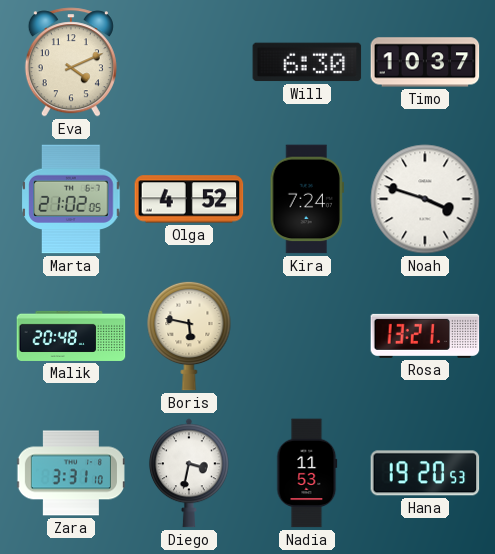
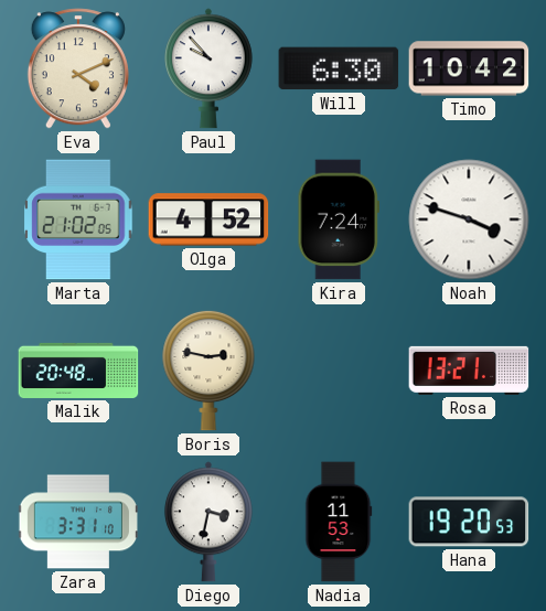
Paul: none -> 9:53
Timo: 10:37 -> 10:42
Boris: 5:47 -> 2:47
